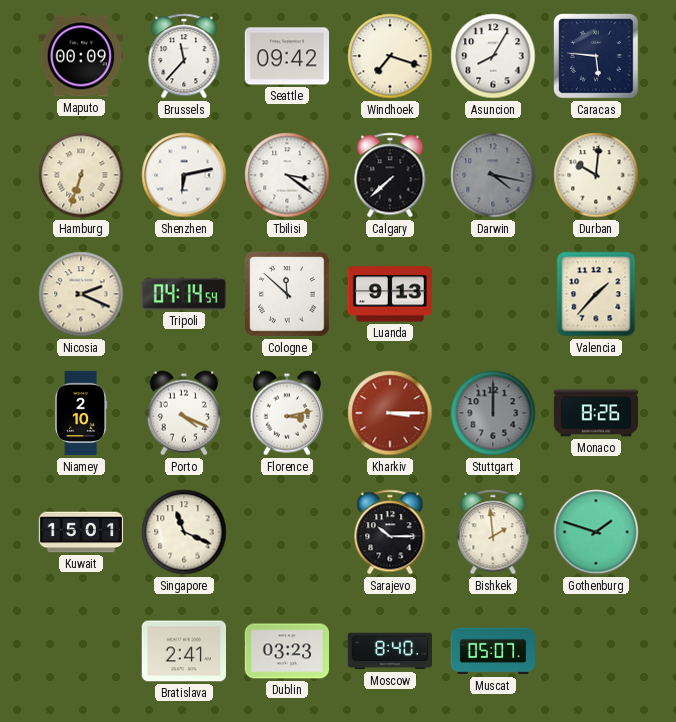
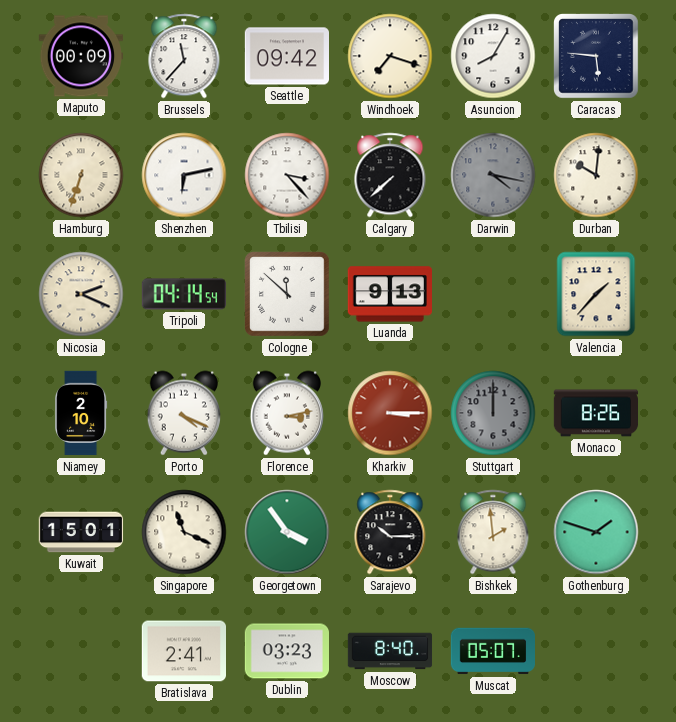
Tbilisi: 3:21 -> 3:23
Georgetown: none -> 3:54
